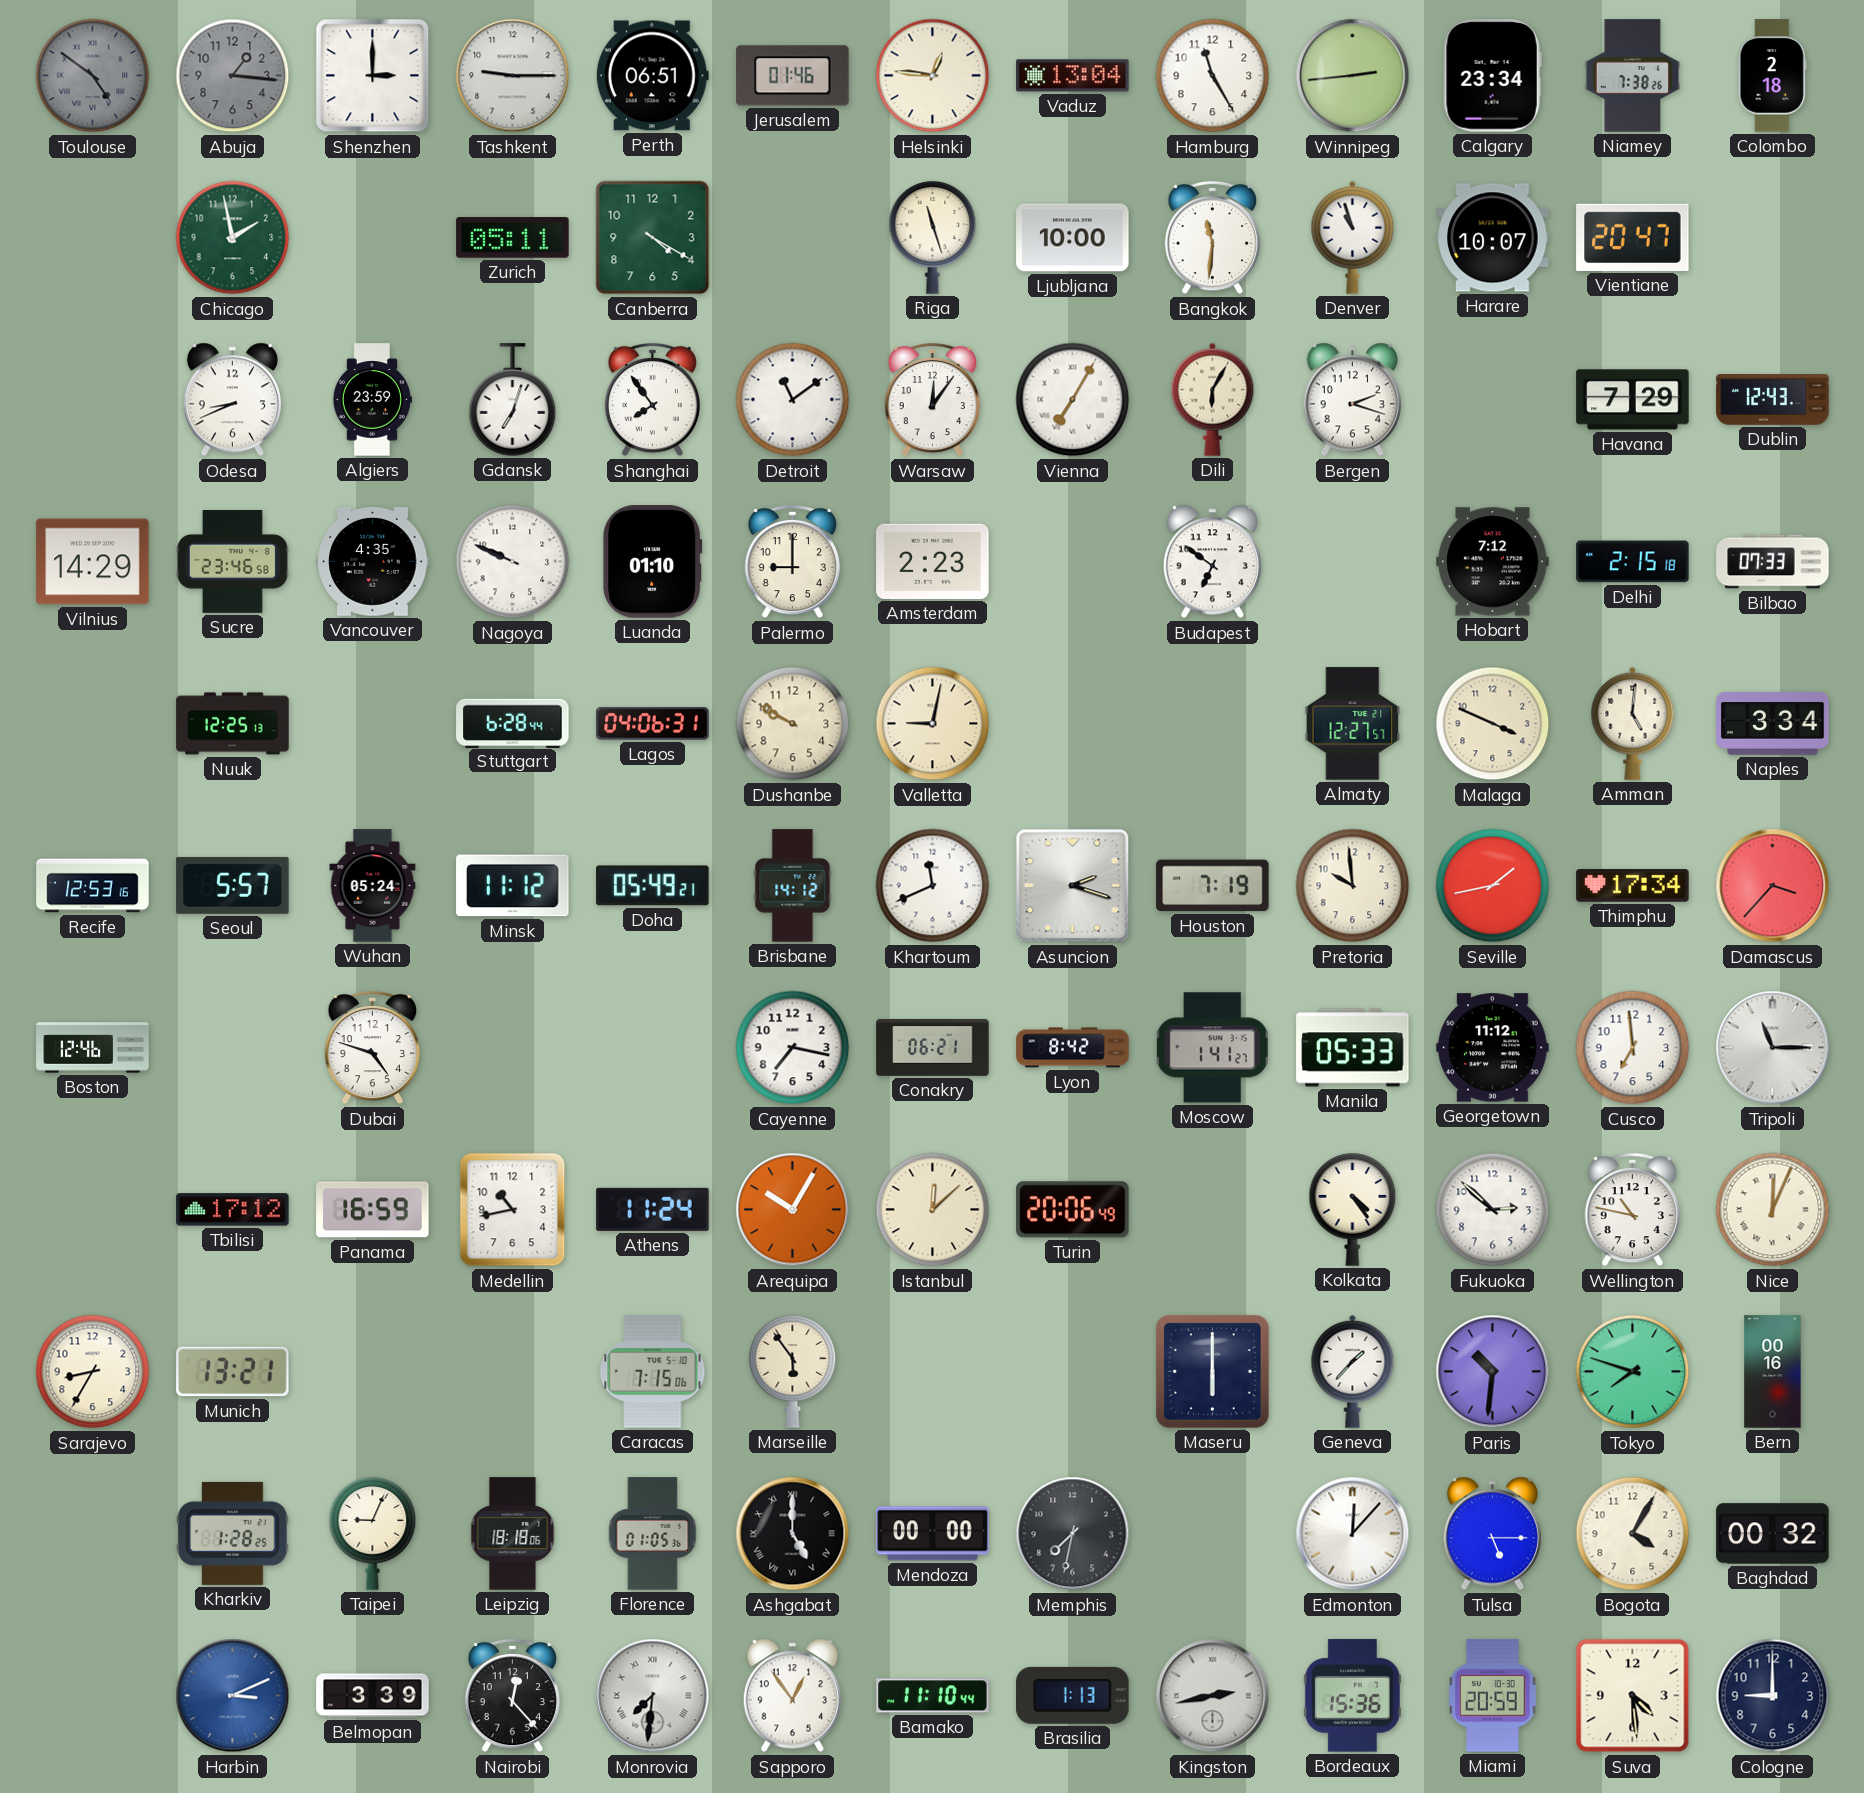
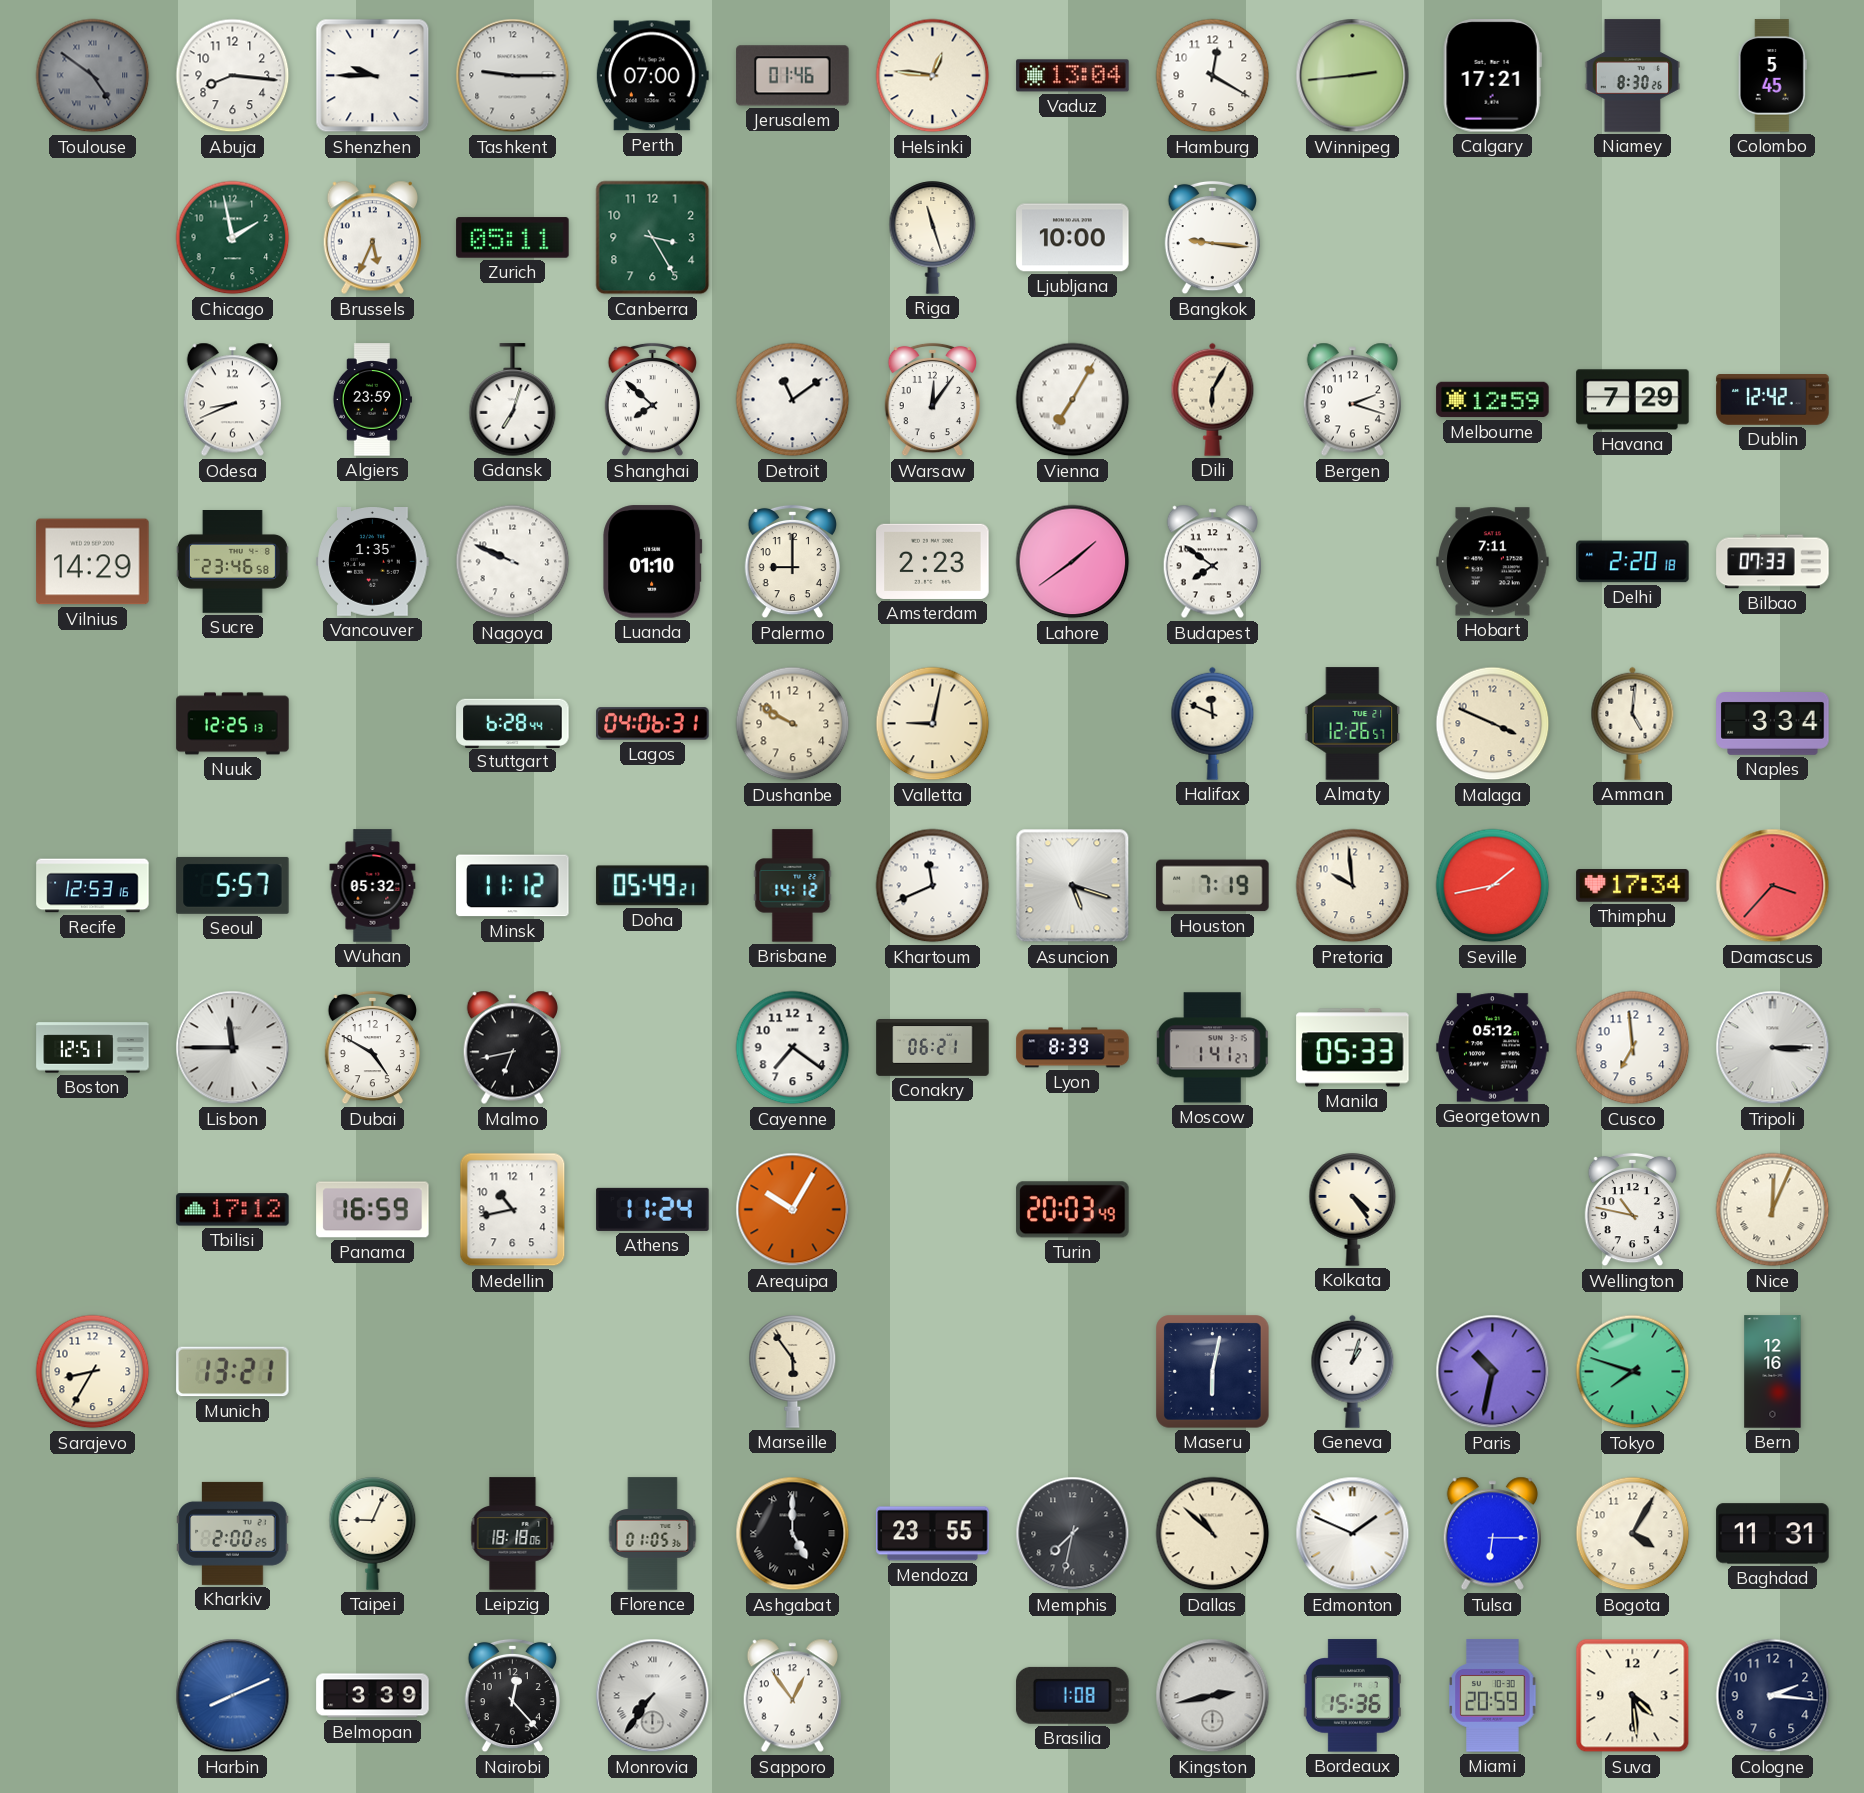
Abuja: 1:16 -> 8:16
Abuja dial: grey -> white
Shenzhen: 3:00 -> 9:45
Perth: 06:51 -> 07:00
Hamburg: 11:25 -> 12:20
Calgary: 23:34 -> 17:21
Niamey: 7:38 -> 8:30
Colombo: 2:18 -> 5:45
Brussels: none -> 5:34
Canberra: 4:20 -> 3:25
Bangkok: 11:31 -> 9:16
Denver: 10:57 -> none
Harare: 10:07 -> none
Vientiane: 20:47 -> none
Shanghai: 7:54 -> 7:52
Melbourne: none -> 12:59
Dublin: 12:43 -> 12:42
Vancouver: 4:35 -> 1:35
Lahore: none -> 1:39
Budapest: 6:51 -> 7:51
Hobart: 7:12 -> 7:11
Delhi: 2:15 -> 2:20
Halifax: none -> 11:49
Almaty: 12:27 -> 12:26
Wuhan: 05:24 -> 05:32
Asuncion: 2:18 -> 5:18
Boston: 12:46 -> 12:51
Lisbon: none -> 11:45
Dubai: 4:48 -> 4:50
Malmo: none -> 6:43
Cayenne: 7:17 -> 7:21
Lyon: 8:42 -> 8:39
Georgetown: 11:12 -> 05:12
Tripoli: 11:15 -> 3:15
Istanbul: 12:08 -> none
Turin: 20:06 -> 20:03
Fukuoka: 2:52 -> none
Caracas: 7:15 -> none
Maseru: 6:00 -> 6:02
Geneva: 1:37 -> 1:03
Paris: 10:31 -> 10:32
Bern: 00:16 -> 12:16
Kharkiv: 1:28 -> 2:00
Mendoza: 00:00 -> 23:55
Dallas: none -> 10:52
Edmonton: 12:07 -> 1:49
Tulsa: 5:15 -> 6:15
Baghdad: 00:32 -> 11:31
Harbin: 3:11 -> 8:11
Monrovia: 7:31 -> 7:36
Bamako: 11:10 -> none
Brasilia: 1:13 -> 1:08
Cologne: 9:00 -> 2:16
